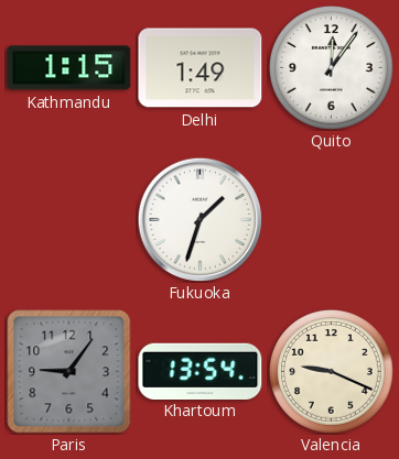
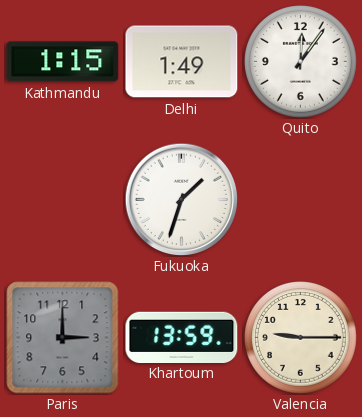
Paris: 9:06 -> 3:00
Khartoum: 13:54 -> 13:59
Valencia: 9:19 -> 9:15
